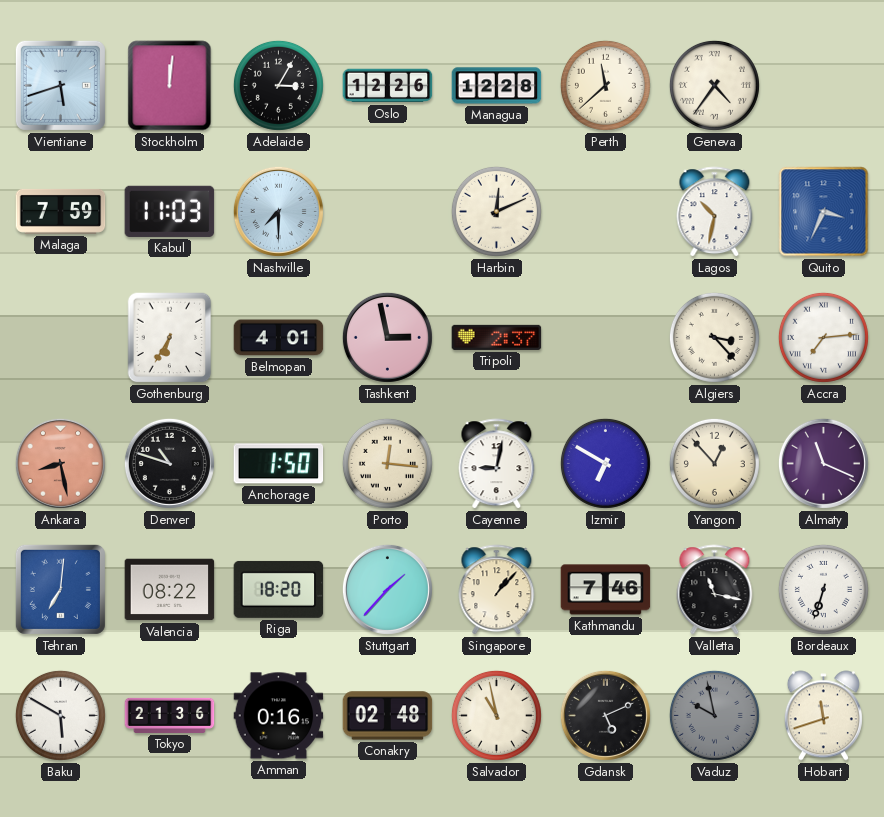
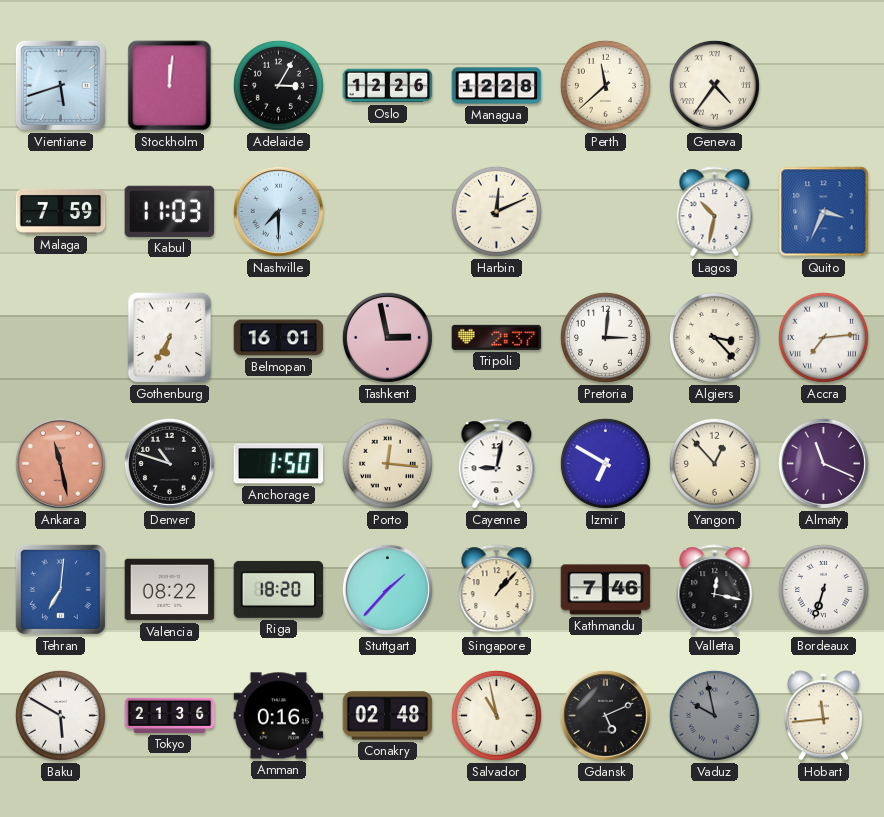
Belmopan: 4:01 -> 16:01
Pretoria: none -> 3:01
Ankara: 8:28 -> 11:28
Valletta: 11:17 -> 12:17
Hobart: 11:42 -> 11:44
